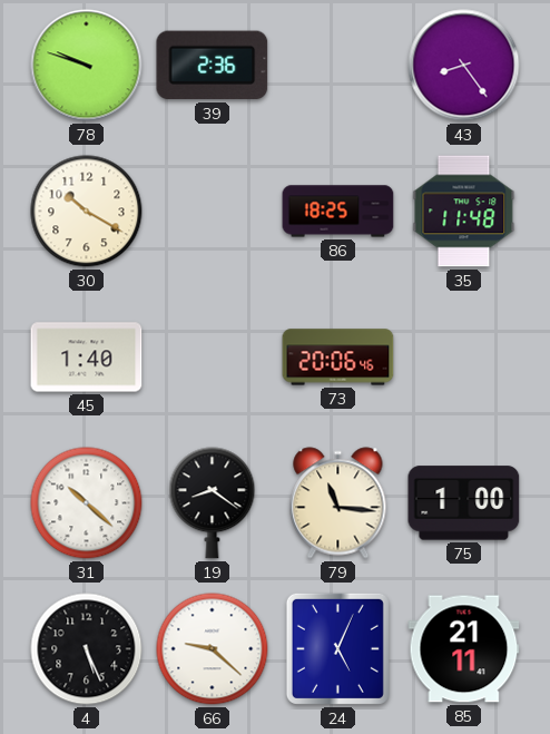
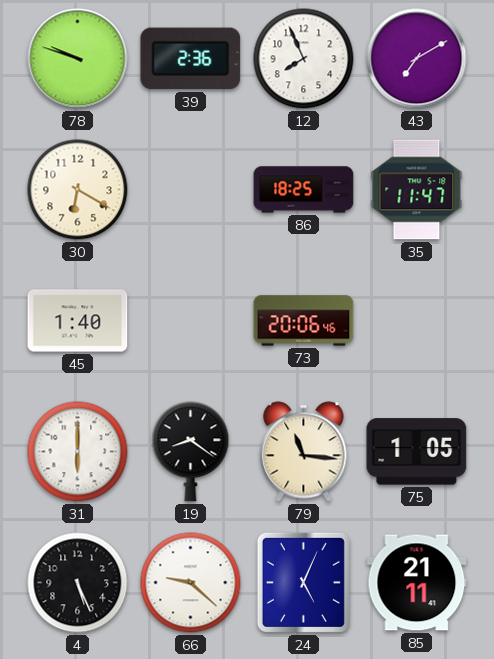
12: none -> 7:56
43: 8:24 -> 7:10
30: 10:20 -> 6:20
35: 11:48 -> 11:47
31: 10:22 -> 6:00
75: 1:00 -> 1:05
